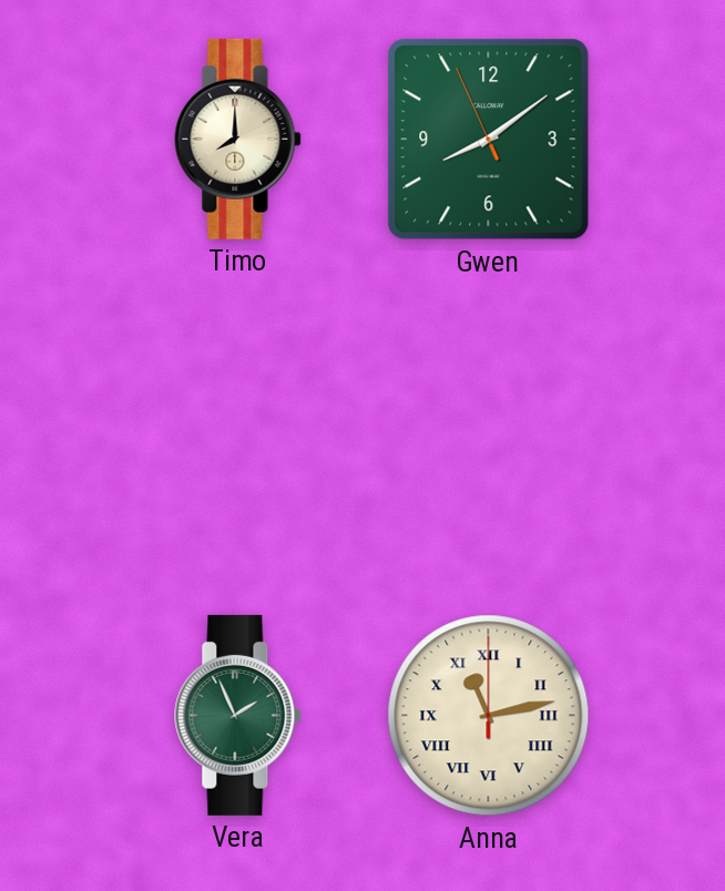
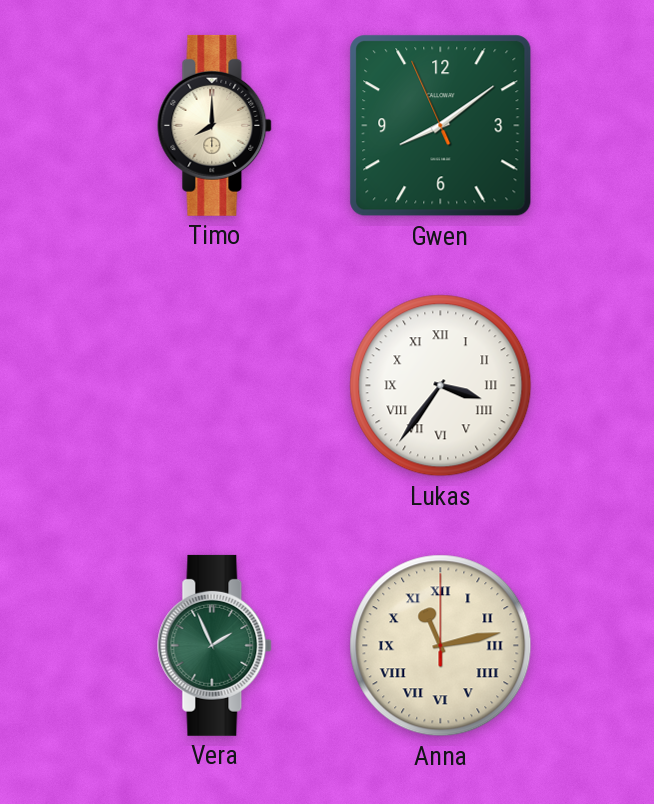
Lukas: none -> 3:36
